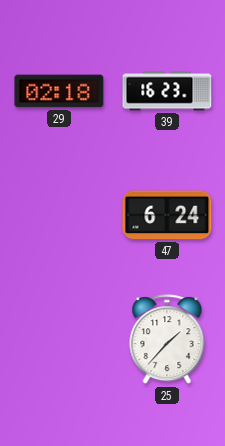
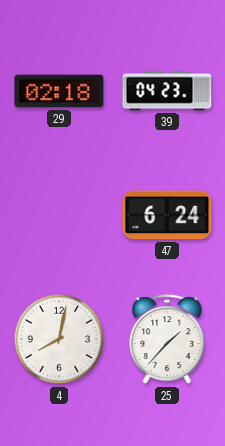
39: 16:23 -> 04:23
4: none -> 8:02
